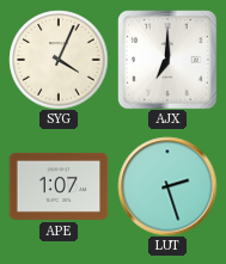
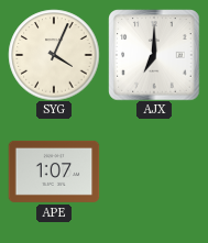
LUT: 2:27 -> none
